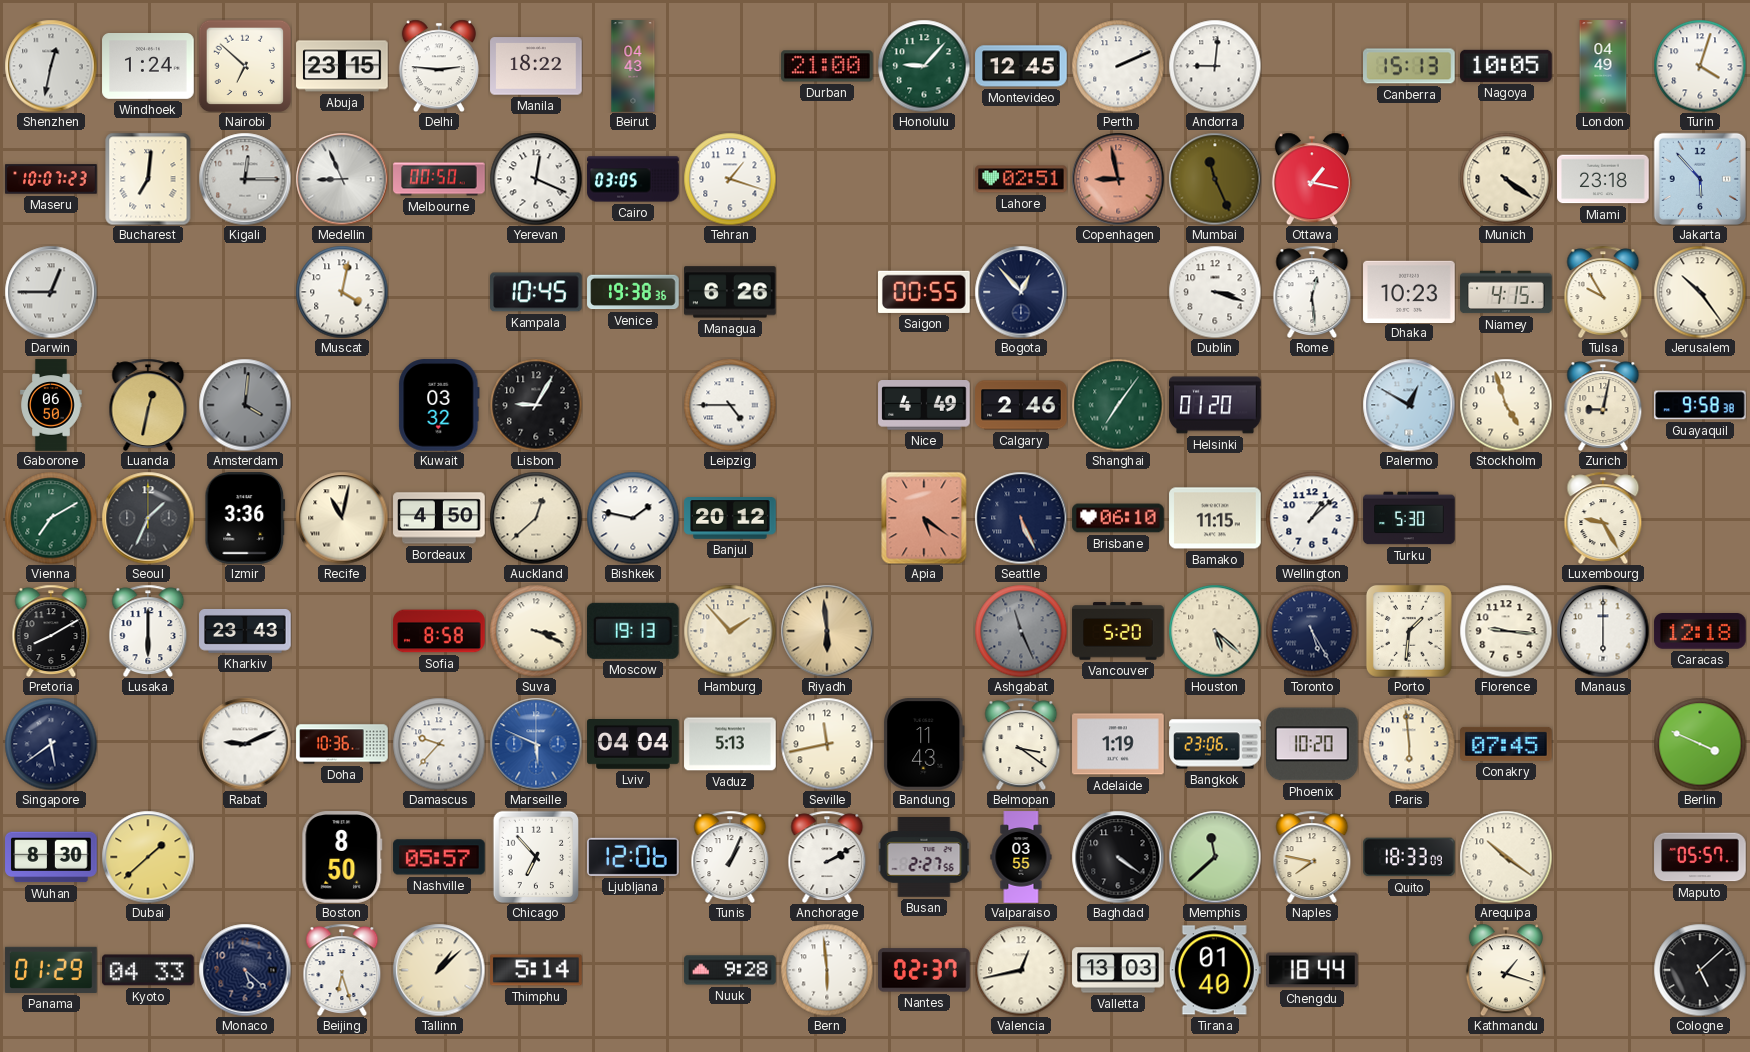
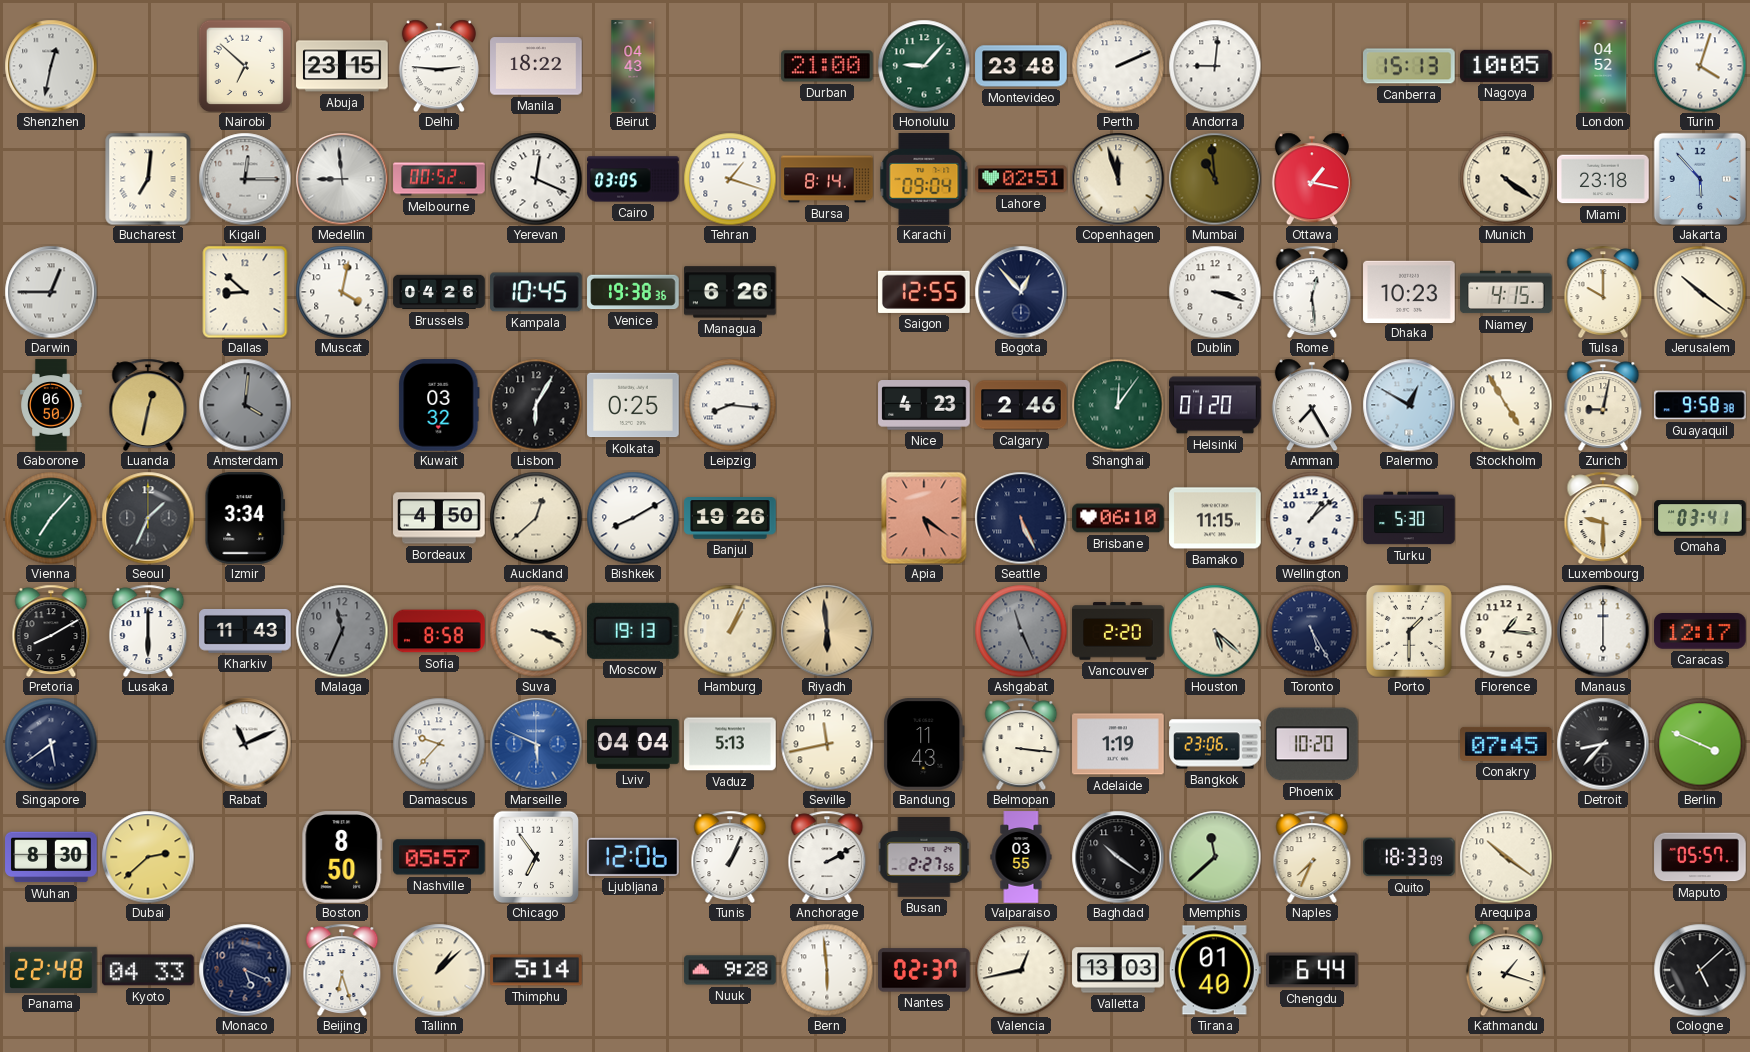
Windhoek: 1:24 -> none
Montevideo: 12:45 -> 23:48
London: 04:49 -> 04:52
Maseru: 10:07 -> none
Medellin: 8:56 -> 8:59
Melbourne: 00:50 -> 00:52
Bursa: none -> 8:14
Karachi: none -> 09:04
Copenhagen: 8:58 -> 11:57
Copenhagen dial: salmon -> cream
Mumbai: 11:26 -> 10:59
Dallas: none -> 8:52
Brussels: none -> 04:26
Saigon: 00:55 -> 12:55
Tulsa: 9:55 -> 10:00
Jerusalem: 10:24 -> 10:21
Lisbon: 9:05 -> 6:05
Kolkata: none -> 0:25
Leipzig: 4:45 -> 8:16
Nice: 4:49 -> 4:23
Shanghai: 7:06 -> 12:06
Amman: none -> 7:25
Stockholm: 4:57 -> 4:55
Vienna: 7:10 -> 7:07
Izmir: 3:36 -> 3:34
Recife: 11:02 -> none
Bishkek: 1:47 -> 8:10
Banjul: 20:12 -> 19:26
Luxembourg: 9:25 -> 9:30
Omaha: none -> 03:41
Kharkiv: 23:43 -> 11:43
Malaga: none -> 11:34
Hamburg: 1:53 -> 1:04
Vancouver: 5:20 -> 2:20
Porto: 1:31 -> 1:30
Florence: 9:16 -> 1:16
Caracas: 12:18 -> 12:17
Rabat: 9:11 -> 11:11
Doha: 10:36 -> none
Belmopan: 3:21 -> 3:16
Paris: 5:59 -> none
Detroit: none -> 8:37
Dubai: 1:38 -> 2:38
Chicago: 6:53 -> 6:54
Baghdad: 4:21 -> 10:21
Naples: 7:47 -> 7:34
Panama: 01:29 -> 22:48
Monaco: 5:22 -> 5:19
Chengdu: 18:44 -> 6:44
